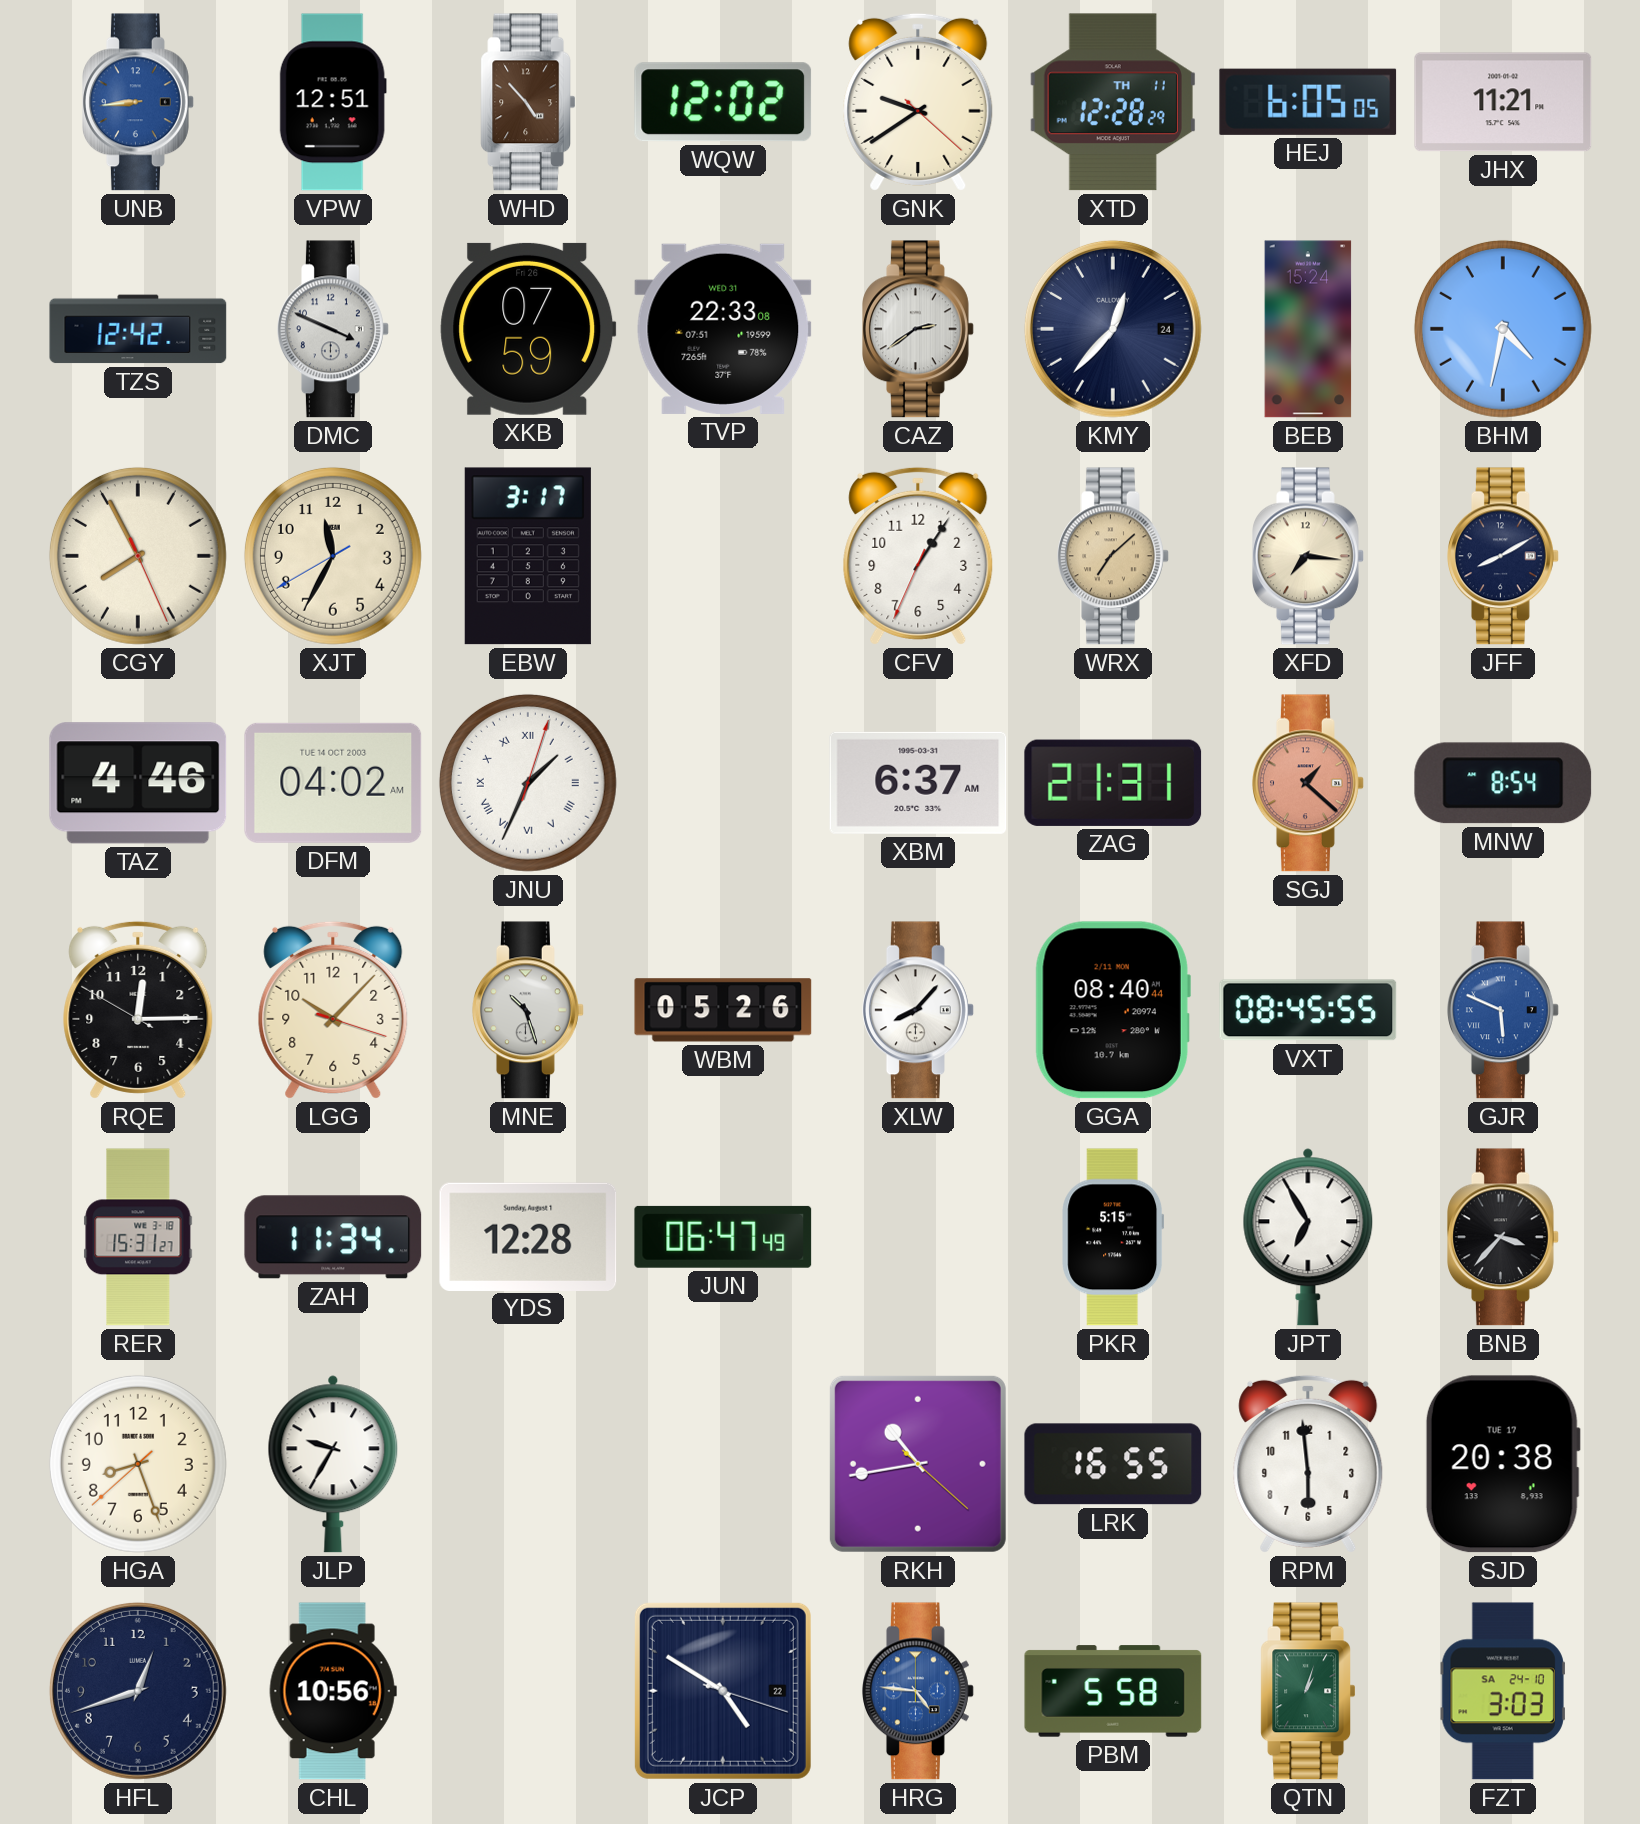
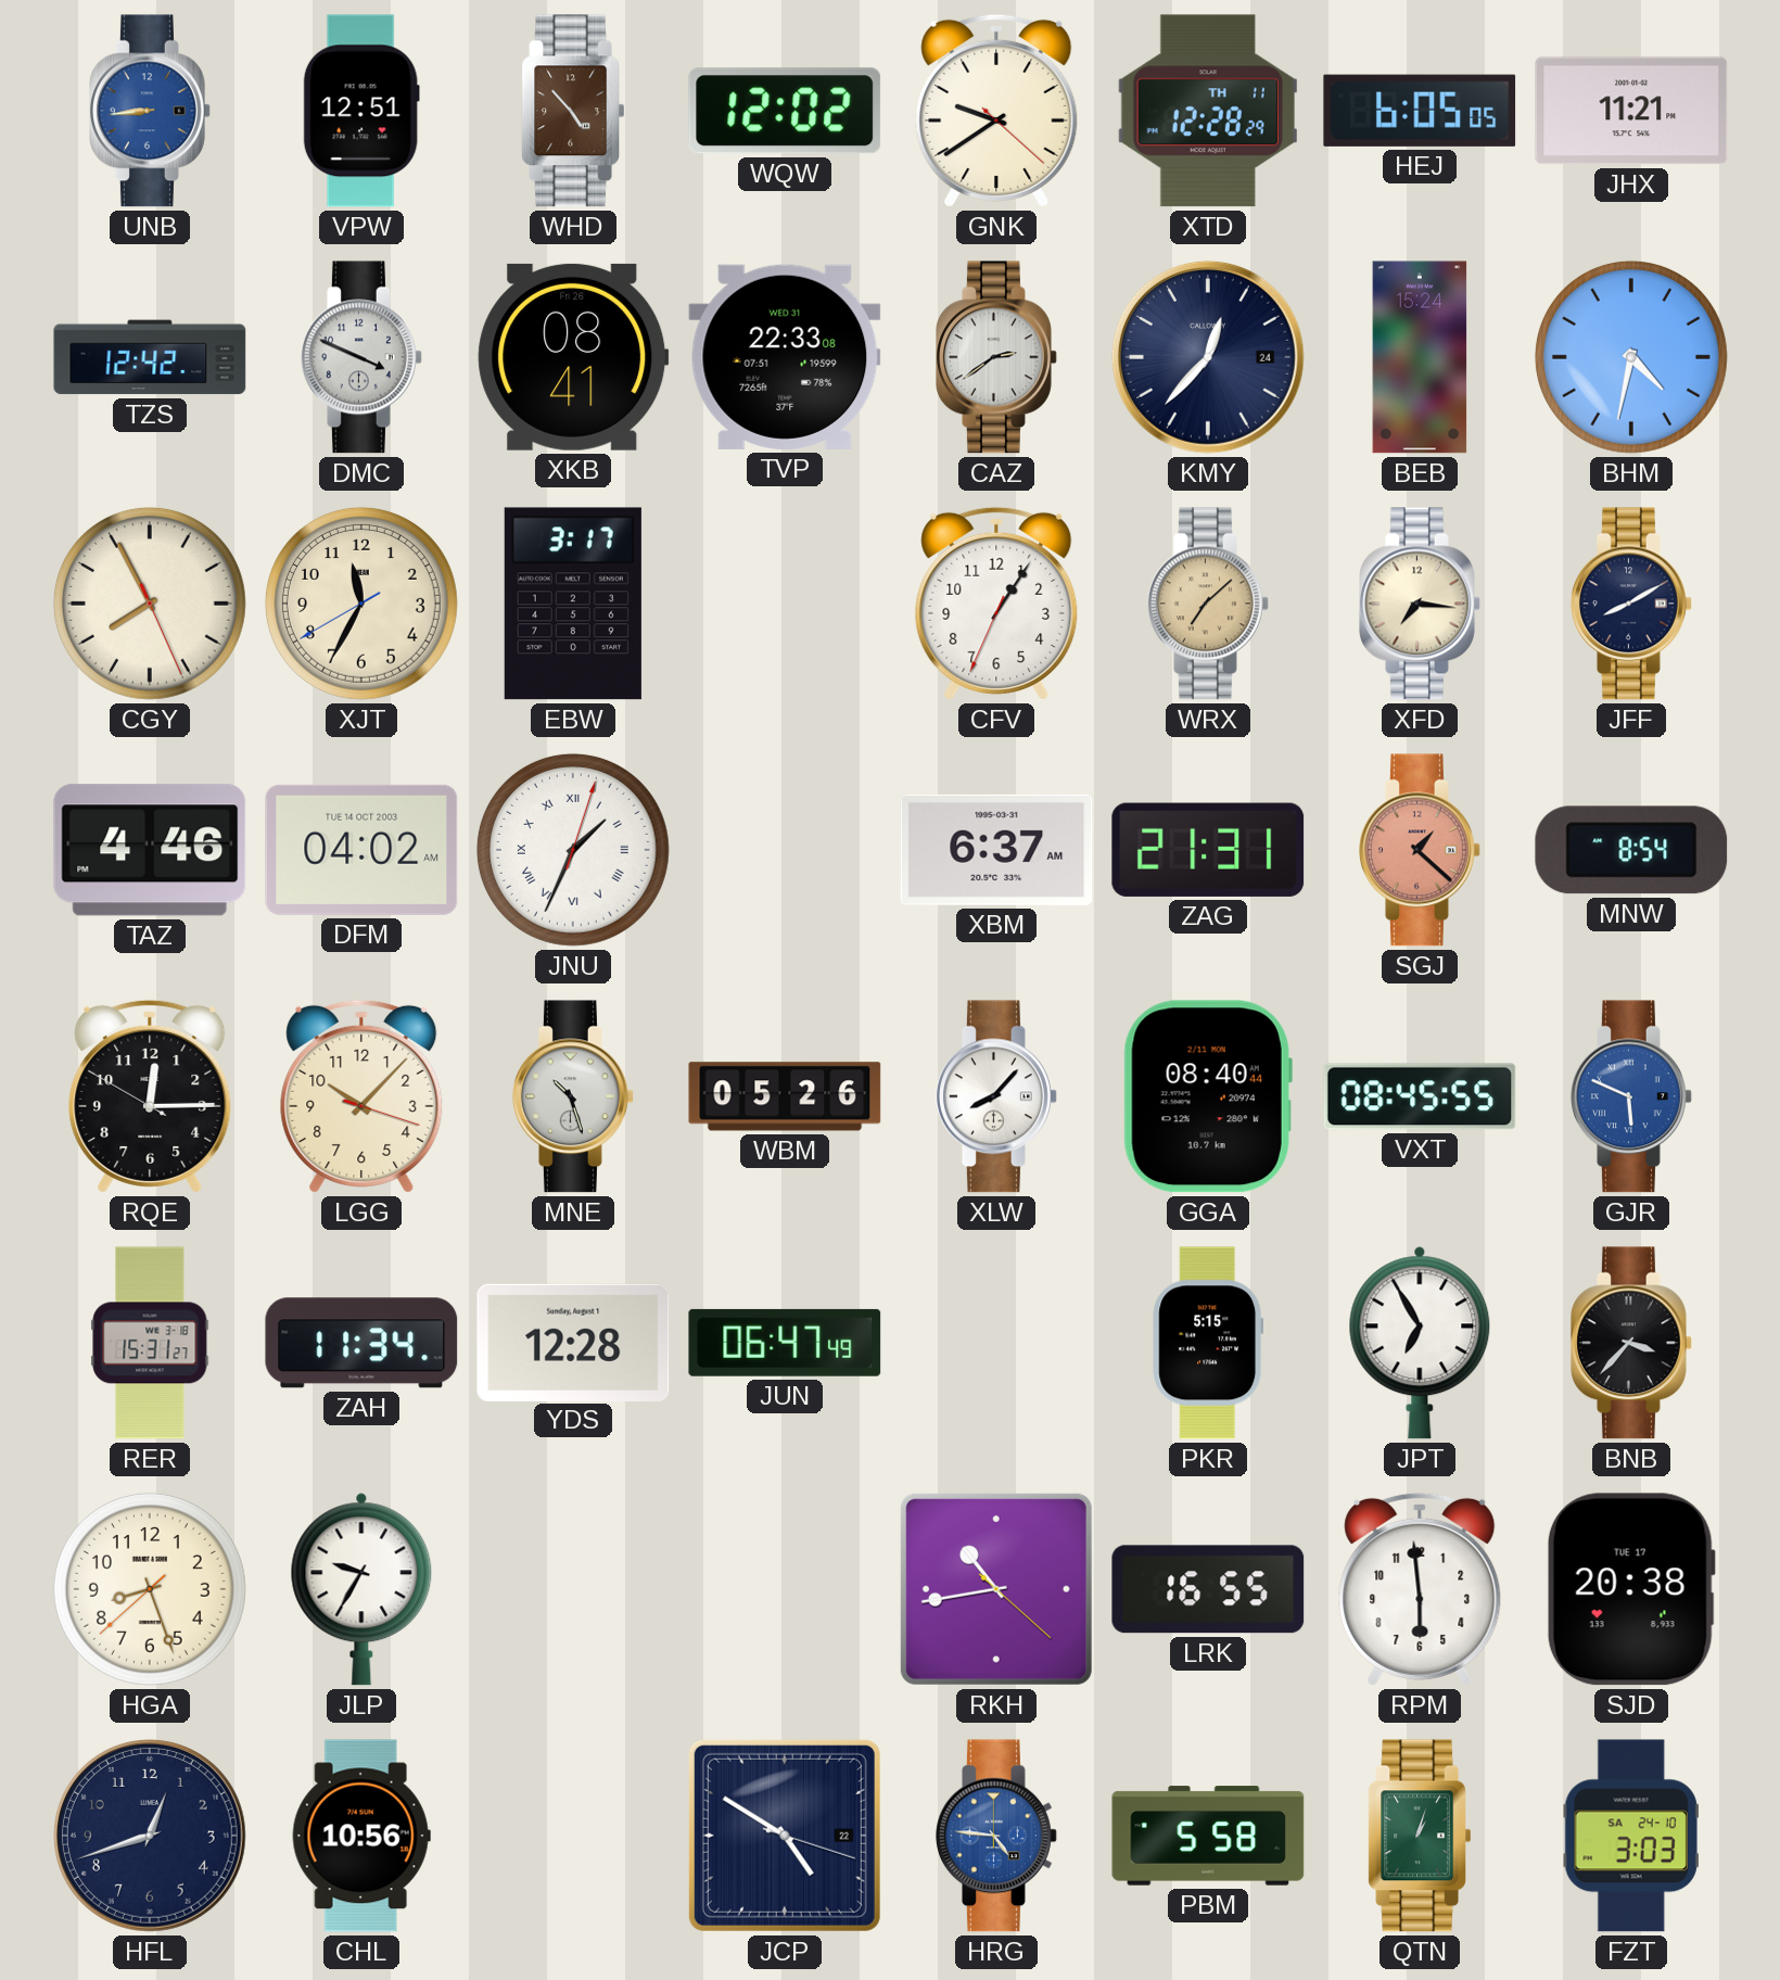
XKB: 07:59 -> 08:41
